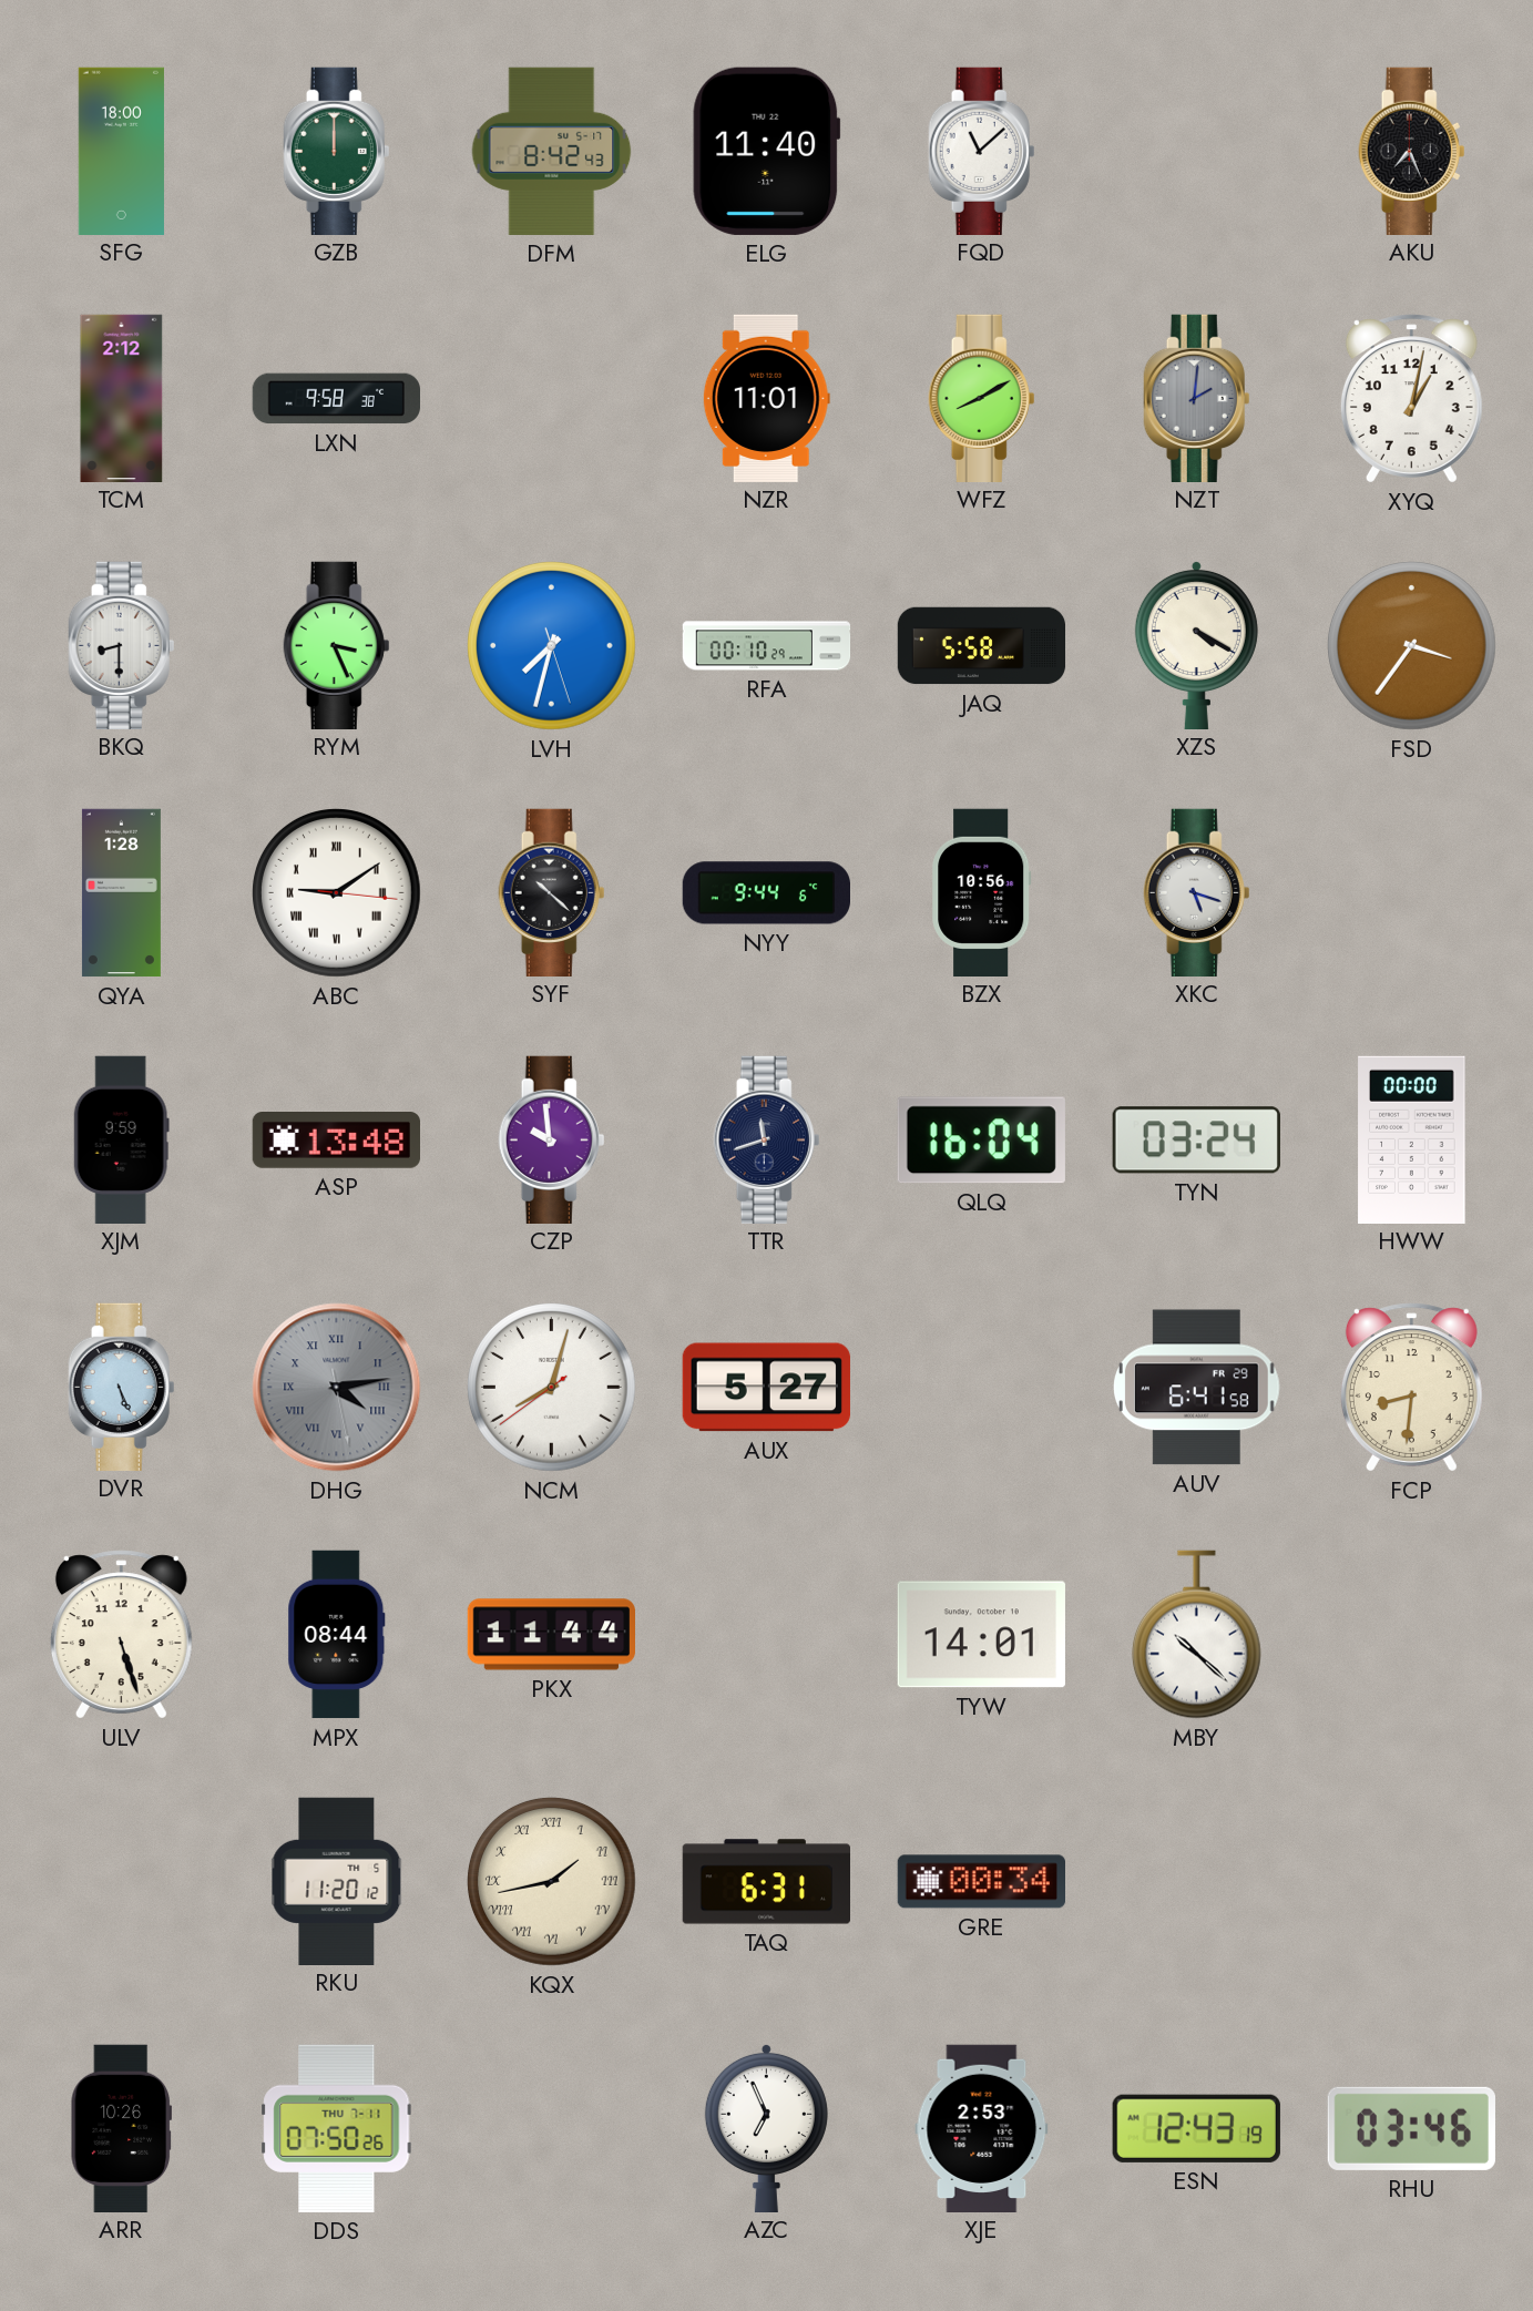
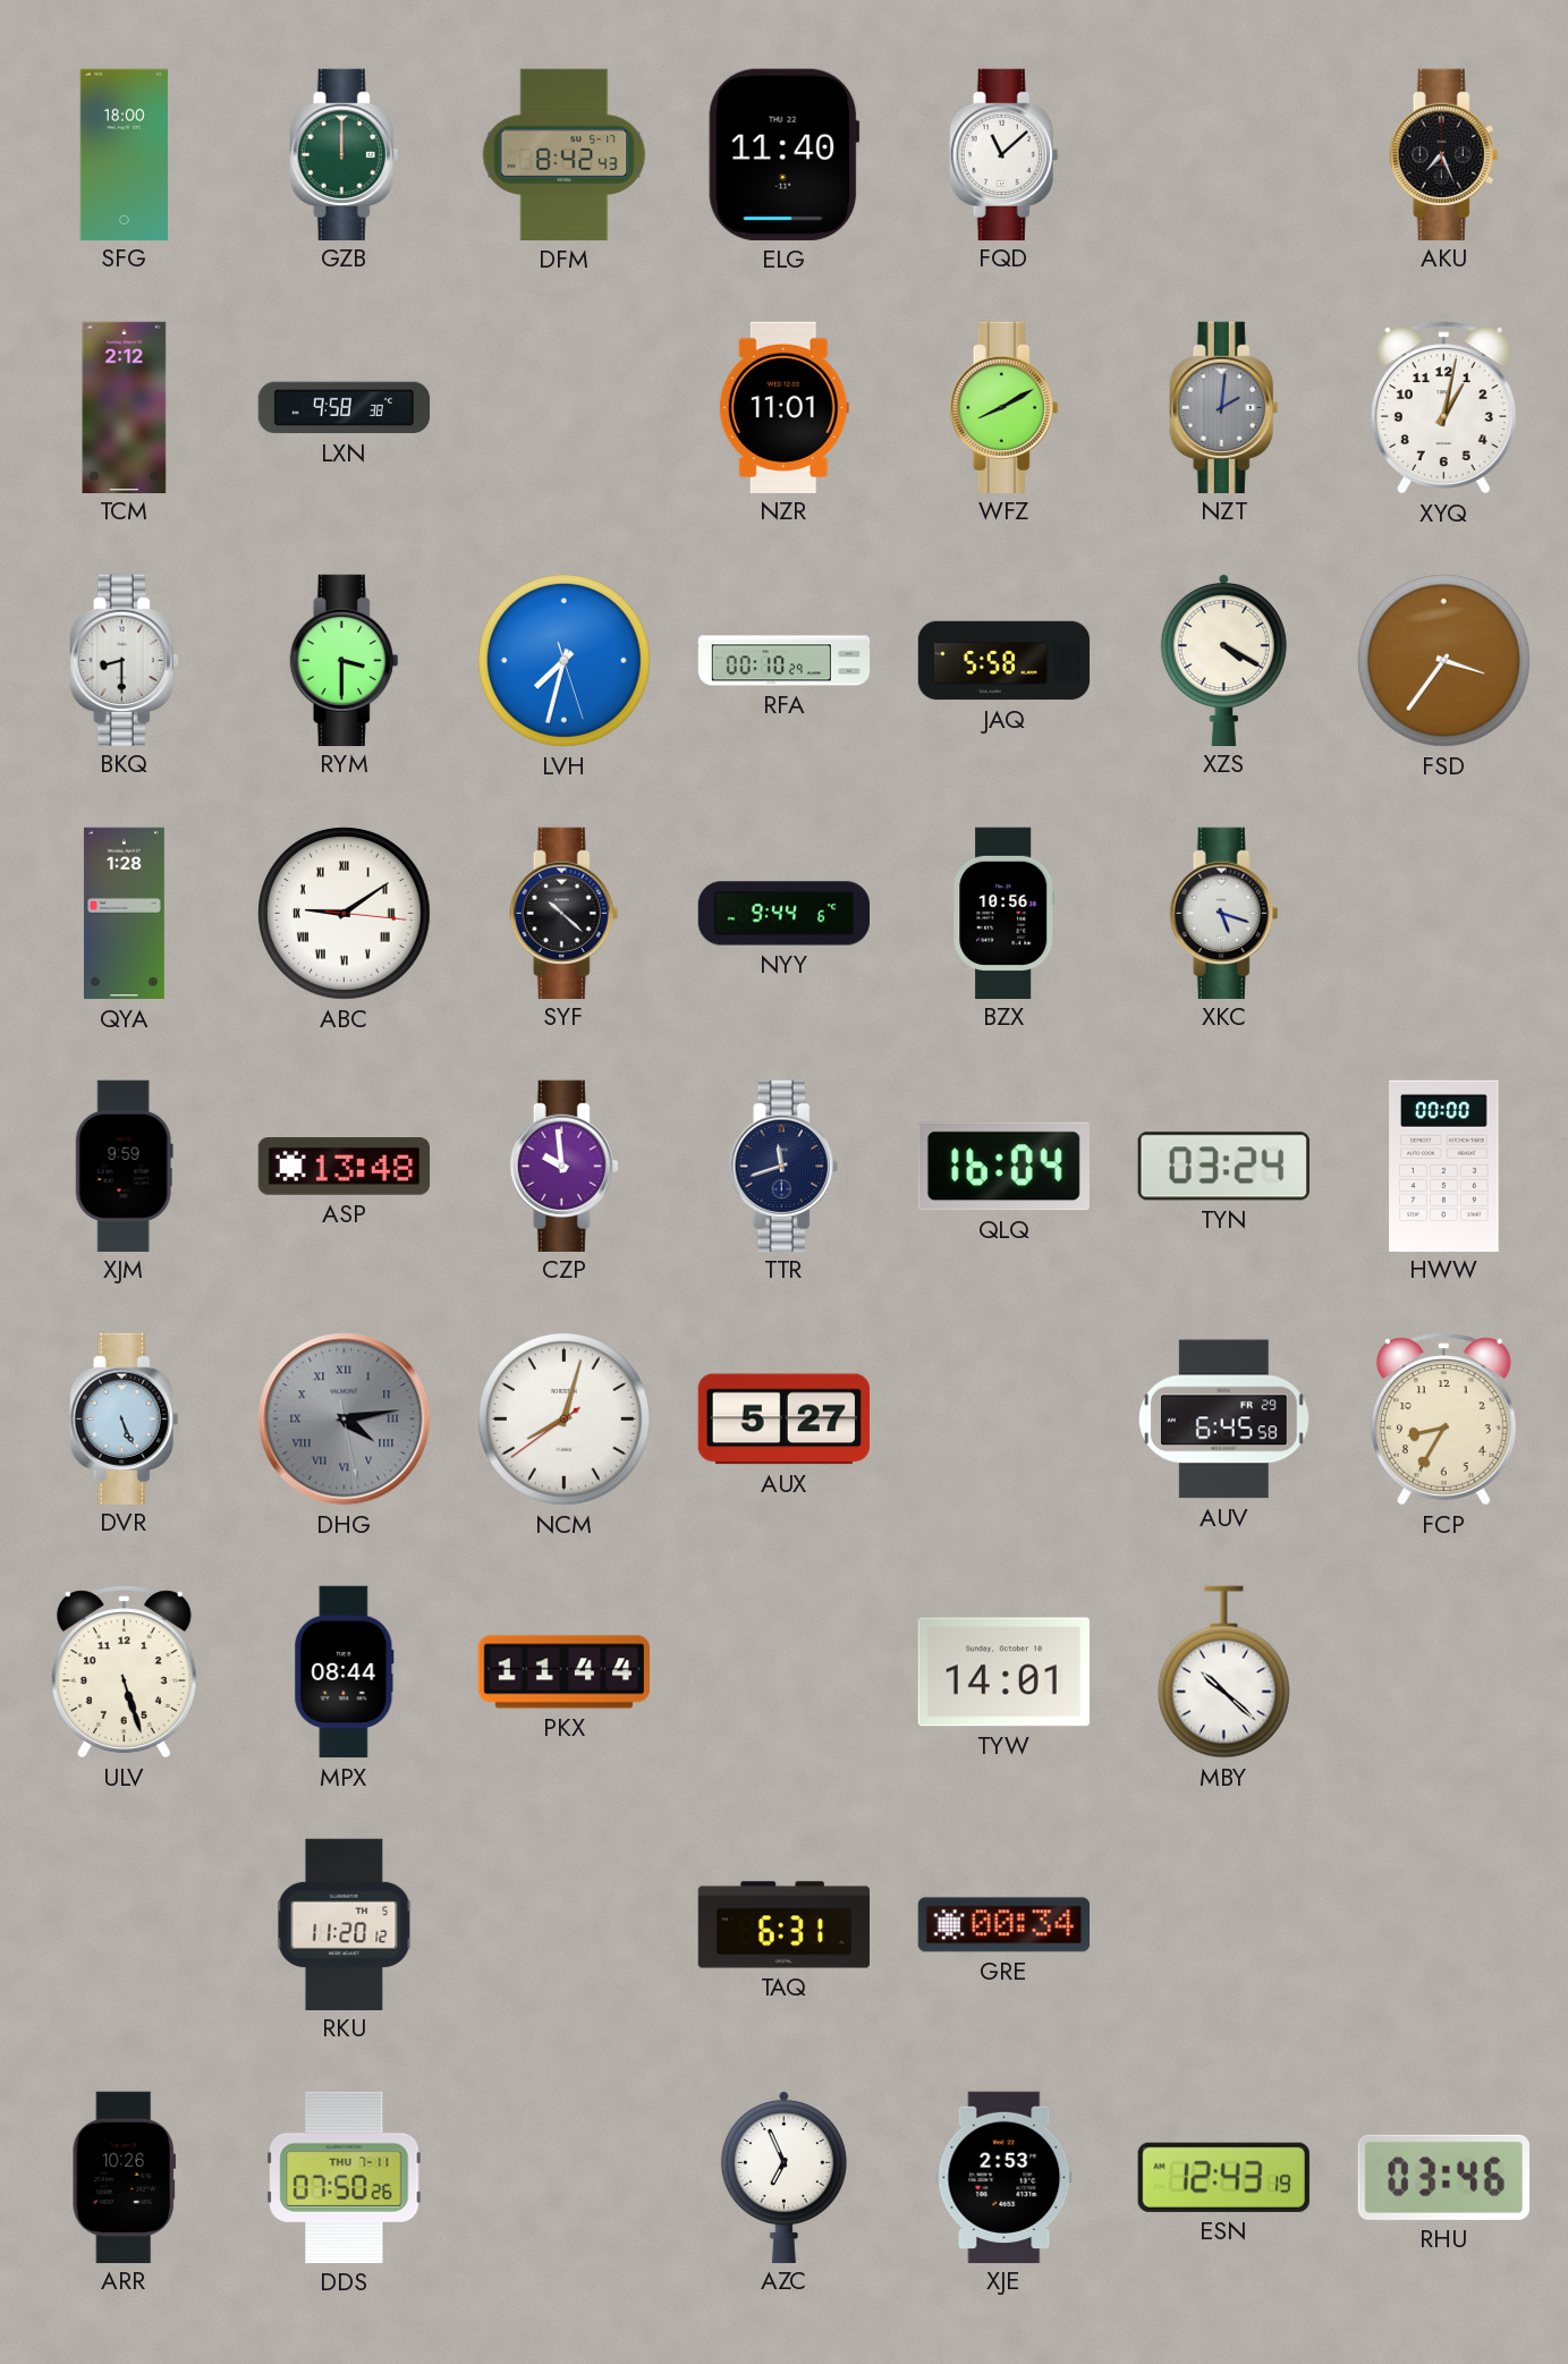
RYM: 3:26 -> 3:30
AUV: 6:41 -> 6:45
FCP: 8:31 -> 8:35
KQX: 1:43 -> none
